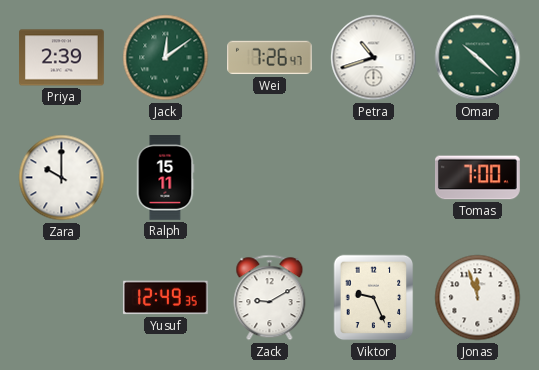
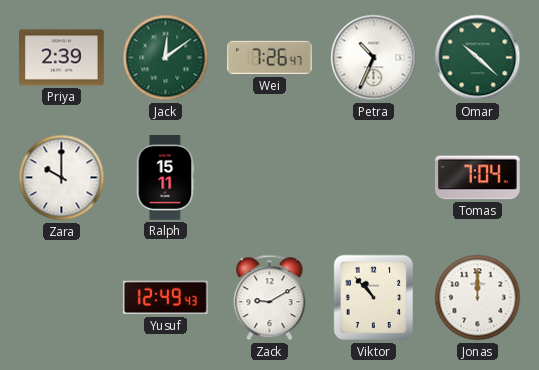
Petra: 10:42 -> 10:34
Tomas: 7:00 -> 7:04
Yusuf: 12:49:35 -> 12:49:43
Viktor: 9:26 -> 10:53
Jonas: 11:57 -> 12:00
